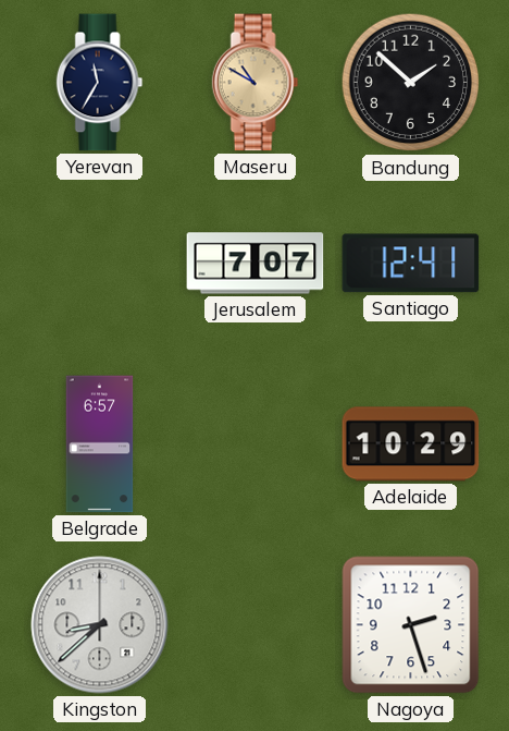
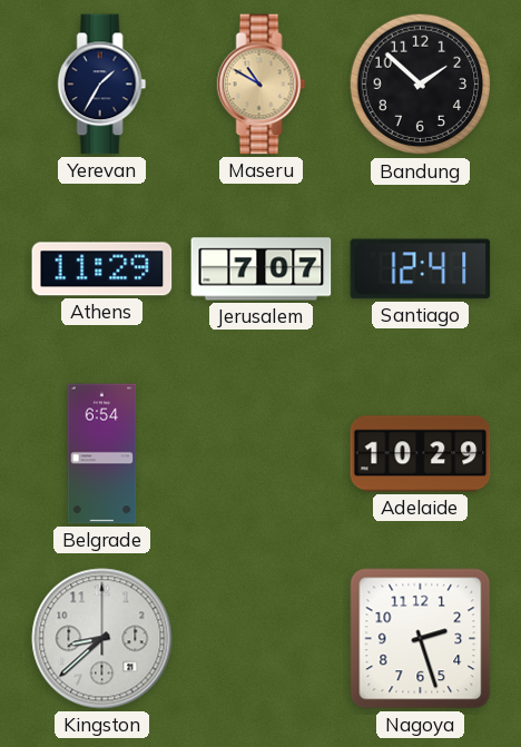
Yerevan: 11:35 -> 1:35
Athens: none -> 11:29
Belgrade: 6:57 -> 6:54
